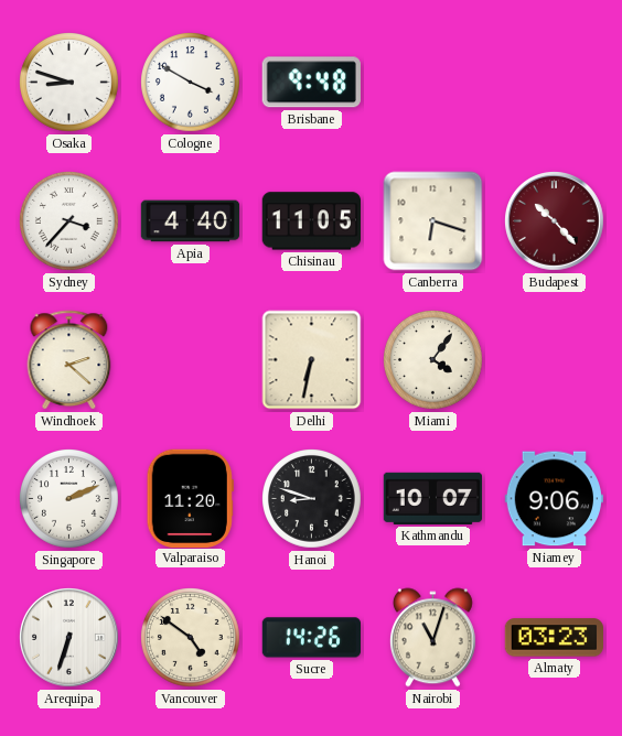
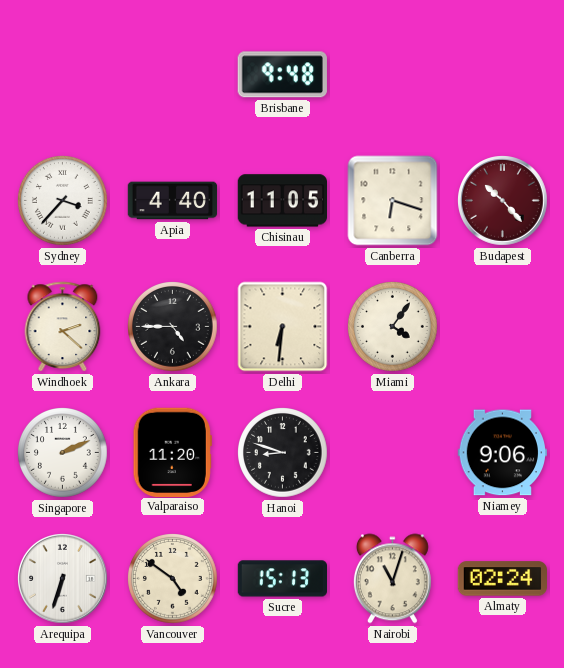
Osaka: 8:48 -> none
Cologne: 3:50 -> none
Ankara: none -> 4:45
Delhi: 6:32 -> 6:31
Kathmandu: 10:07 -> none
Sucre: 14:26 -> 15:13
Almaty: 03:23 -> 02:24
